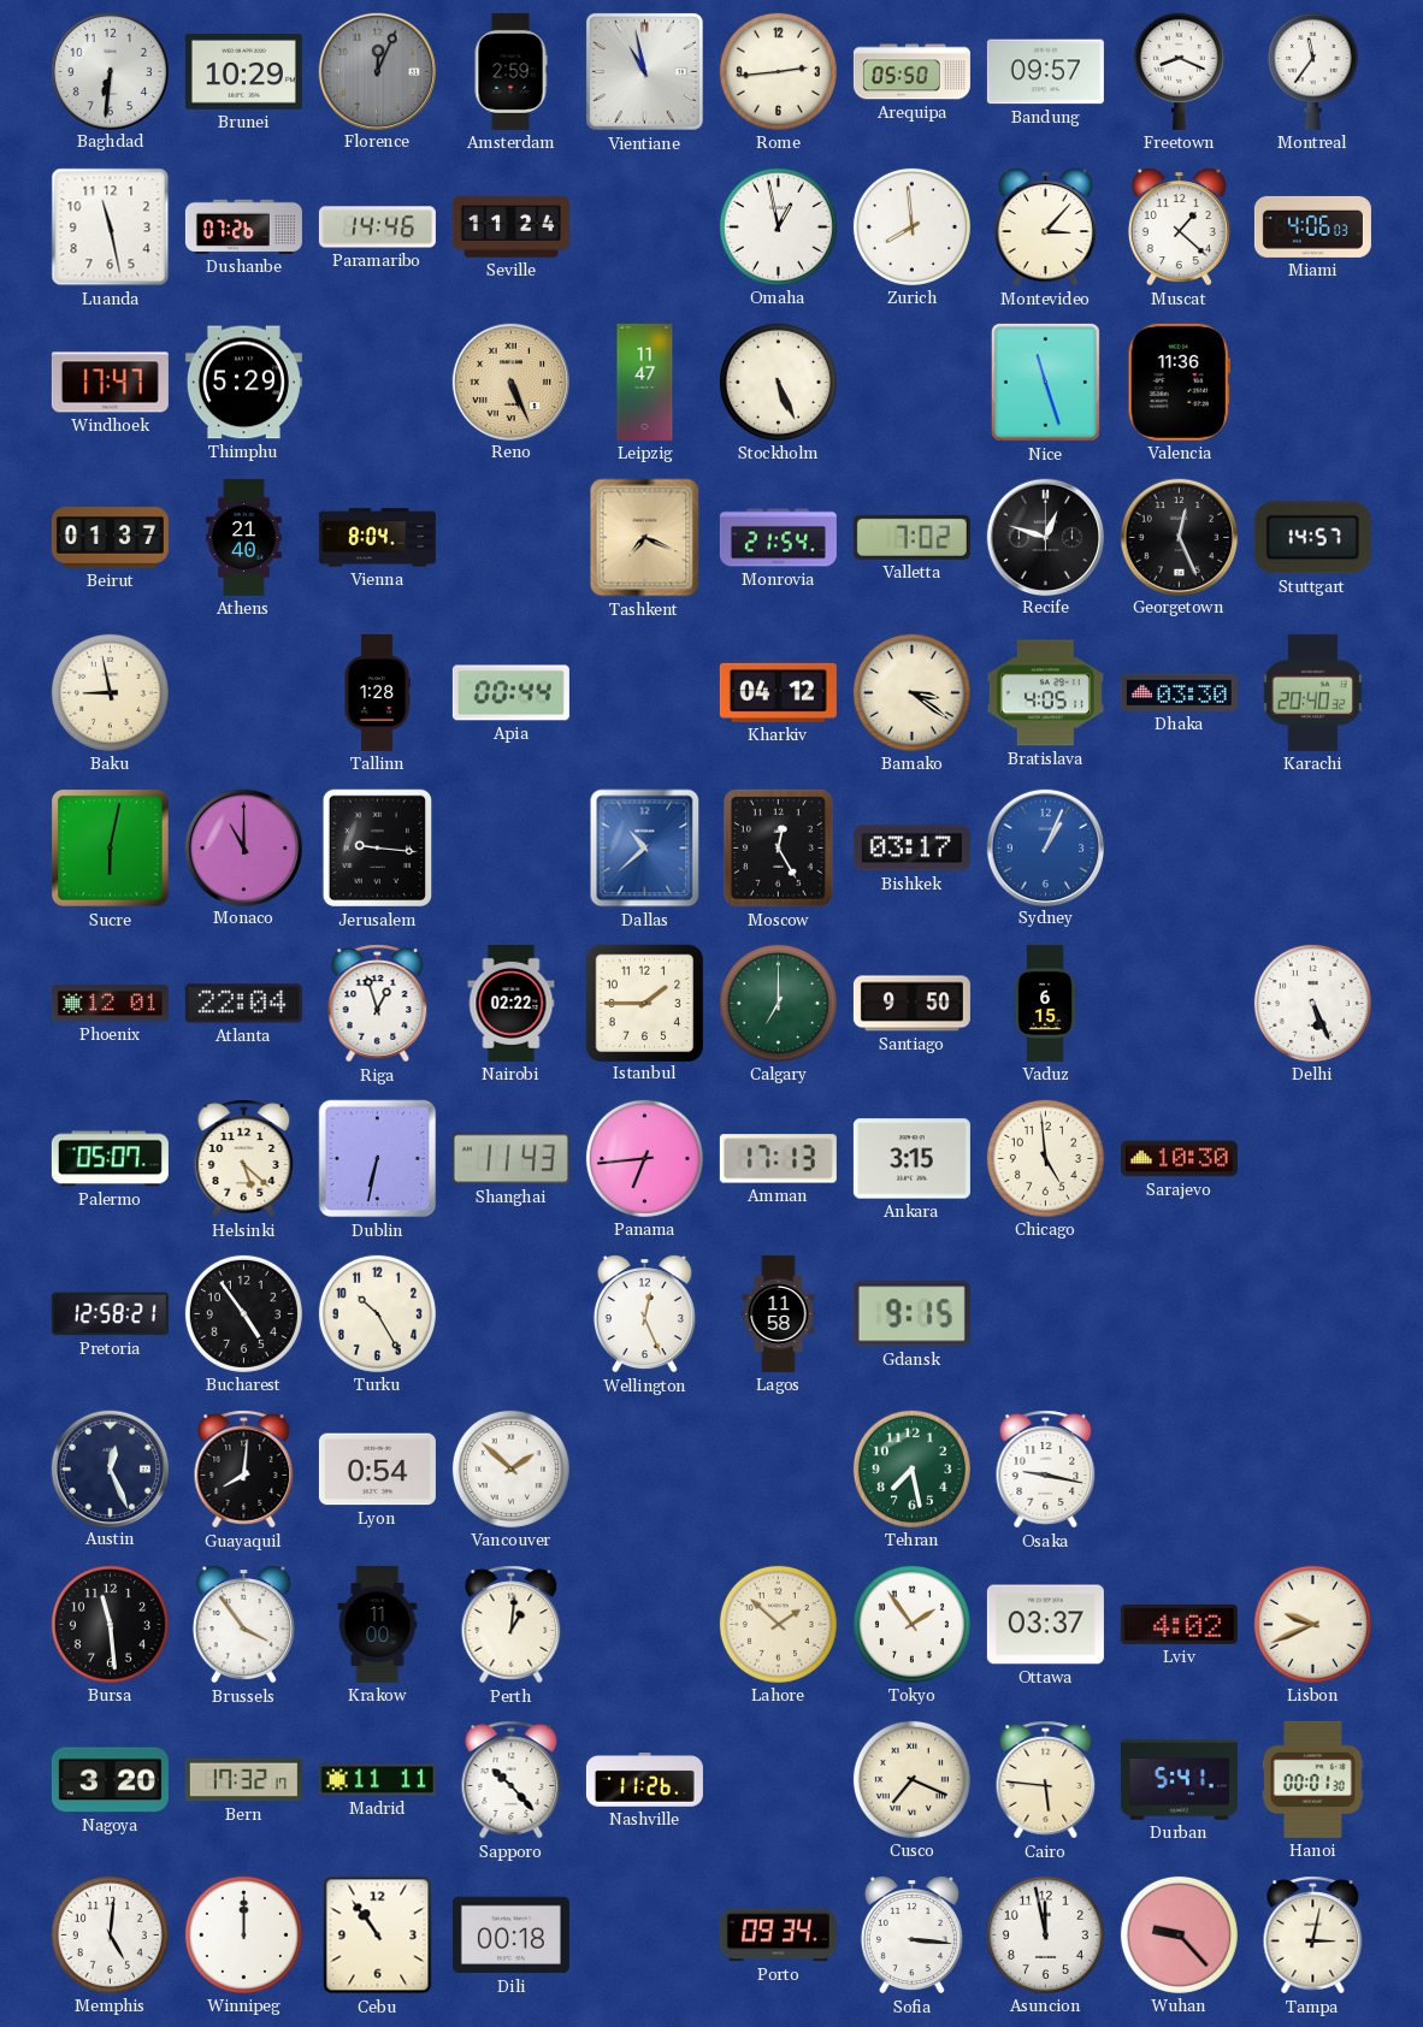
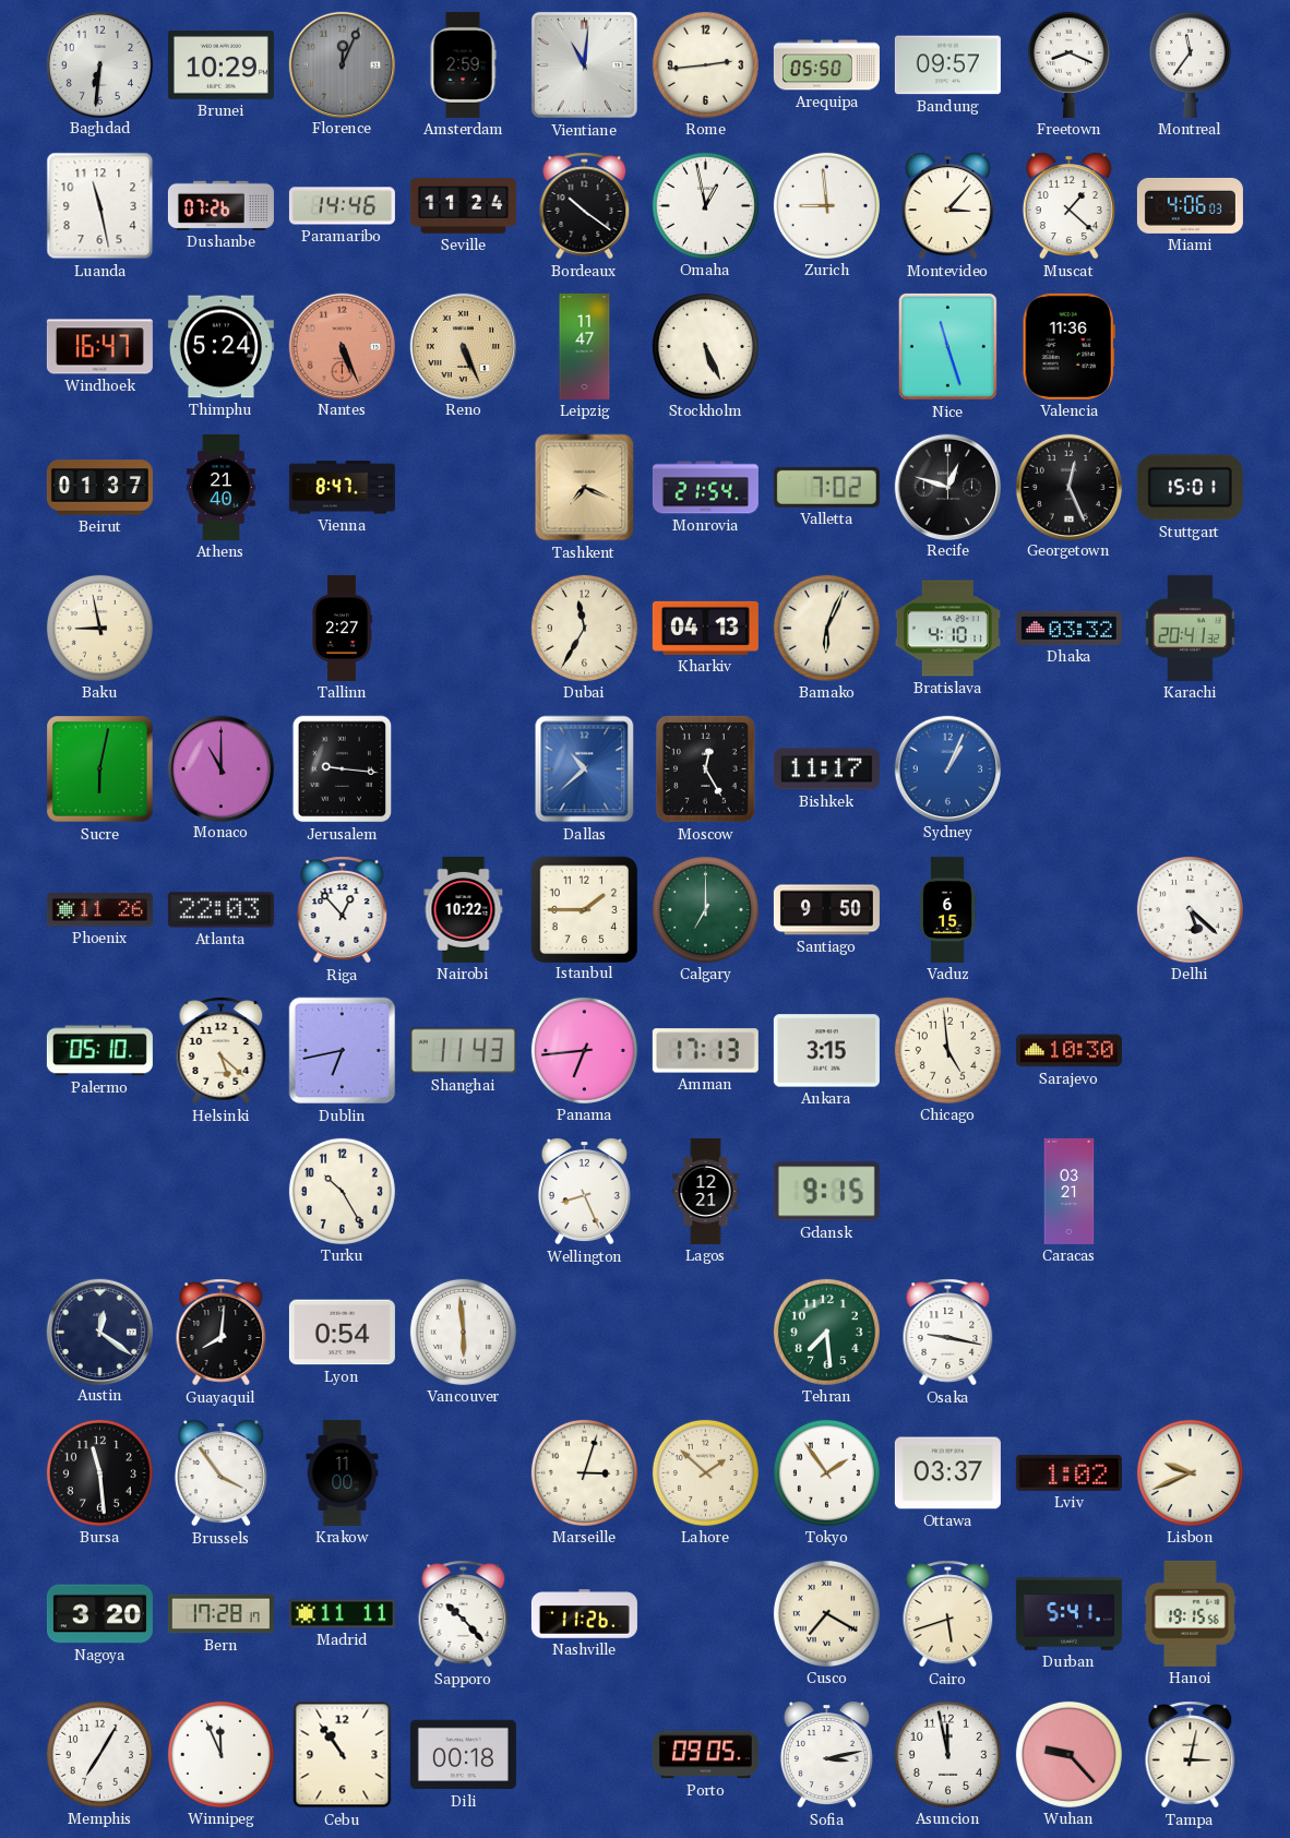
Vientiane: 10:58 -> 11:01
Bordeaux: none -> 10:21
Zurich: 7:59 -> 8:59
Windhoek: 17:47 -> 16:47
Thimphu: 5:29 -> 5:24
Nantes: none -> 5:26
Vienna: 8:04 -> 8:47
Stuttgart: 14:57 -> 15:01
Tallinn: 1:28 -> 2:27
Apia: 00:44 -> none
Dubai: none -> 11:35
Kharkiv: 04:12 -> 04:13
Bamako: 3:21 -> 6:04
Bratislava: 4:05 -> 4:10
Dhaka: 03:30 -> 03:32
Karachi: 20:40 -> 20:41
Bishkek: 03:17 -> 11:17
Phoenix: 12:01 -> 11:26
Atlanta: 22:04 -> 22:03
Riga: 12:57 -> 12:53
Nairobi: 02:22 -> 10:22
Delhi: 5:26 -> 5:22
Palermo: 05:07 -> 05:10
Dublin: 6:32 -> 6:43
Pretoria: 12:58 -> none
Bucharest: 4:54 -> none
Wellington: 12:26 -> 8:26
Lagos: 11:58 -> 12:21
Caracas: none -> 03:21
Austin: 12:26 -> 12:21
Vancouver: 1:52 -> 5:59
Tehran: 7:28 -> 7:29
Perth: 1:01 -> none
Marseille: none -> 3:03
Lviv: 4:02 -> 1:02
Bern: 17:32 -> 17:28
Cusco: 7:19 -> 7:20
Cairo: 5:46 -> 5:42
Hanoi: 00:01 -> 19:15
Memphis: 5:01 -> 7:05
Winnipeg: 12:00 -> 11:56
Porto: 09:34 -> 09:05
Sofia: 3:16 -> 3:13
